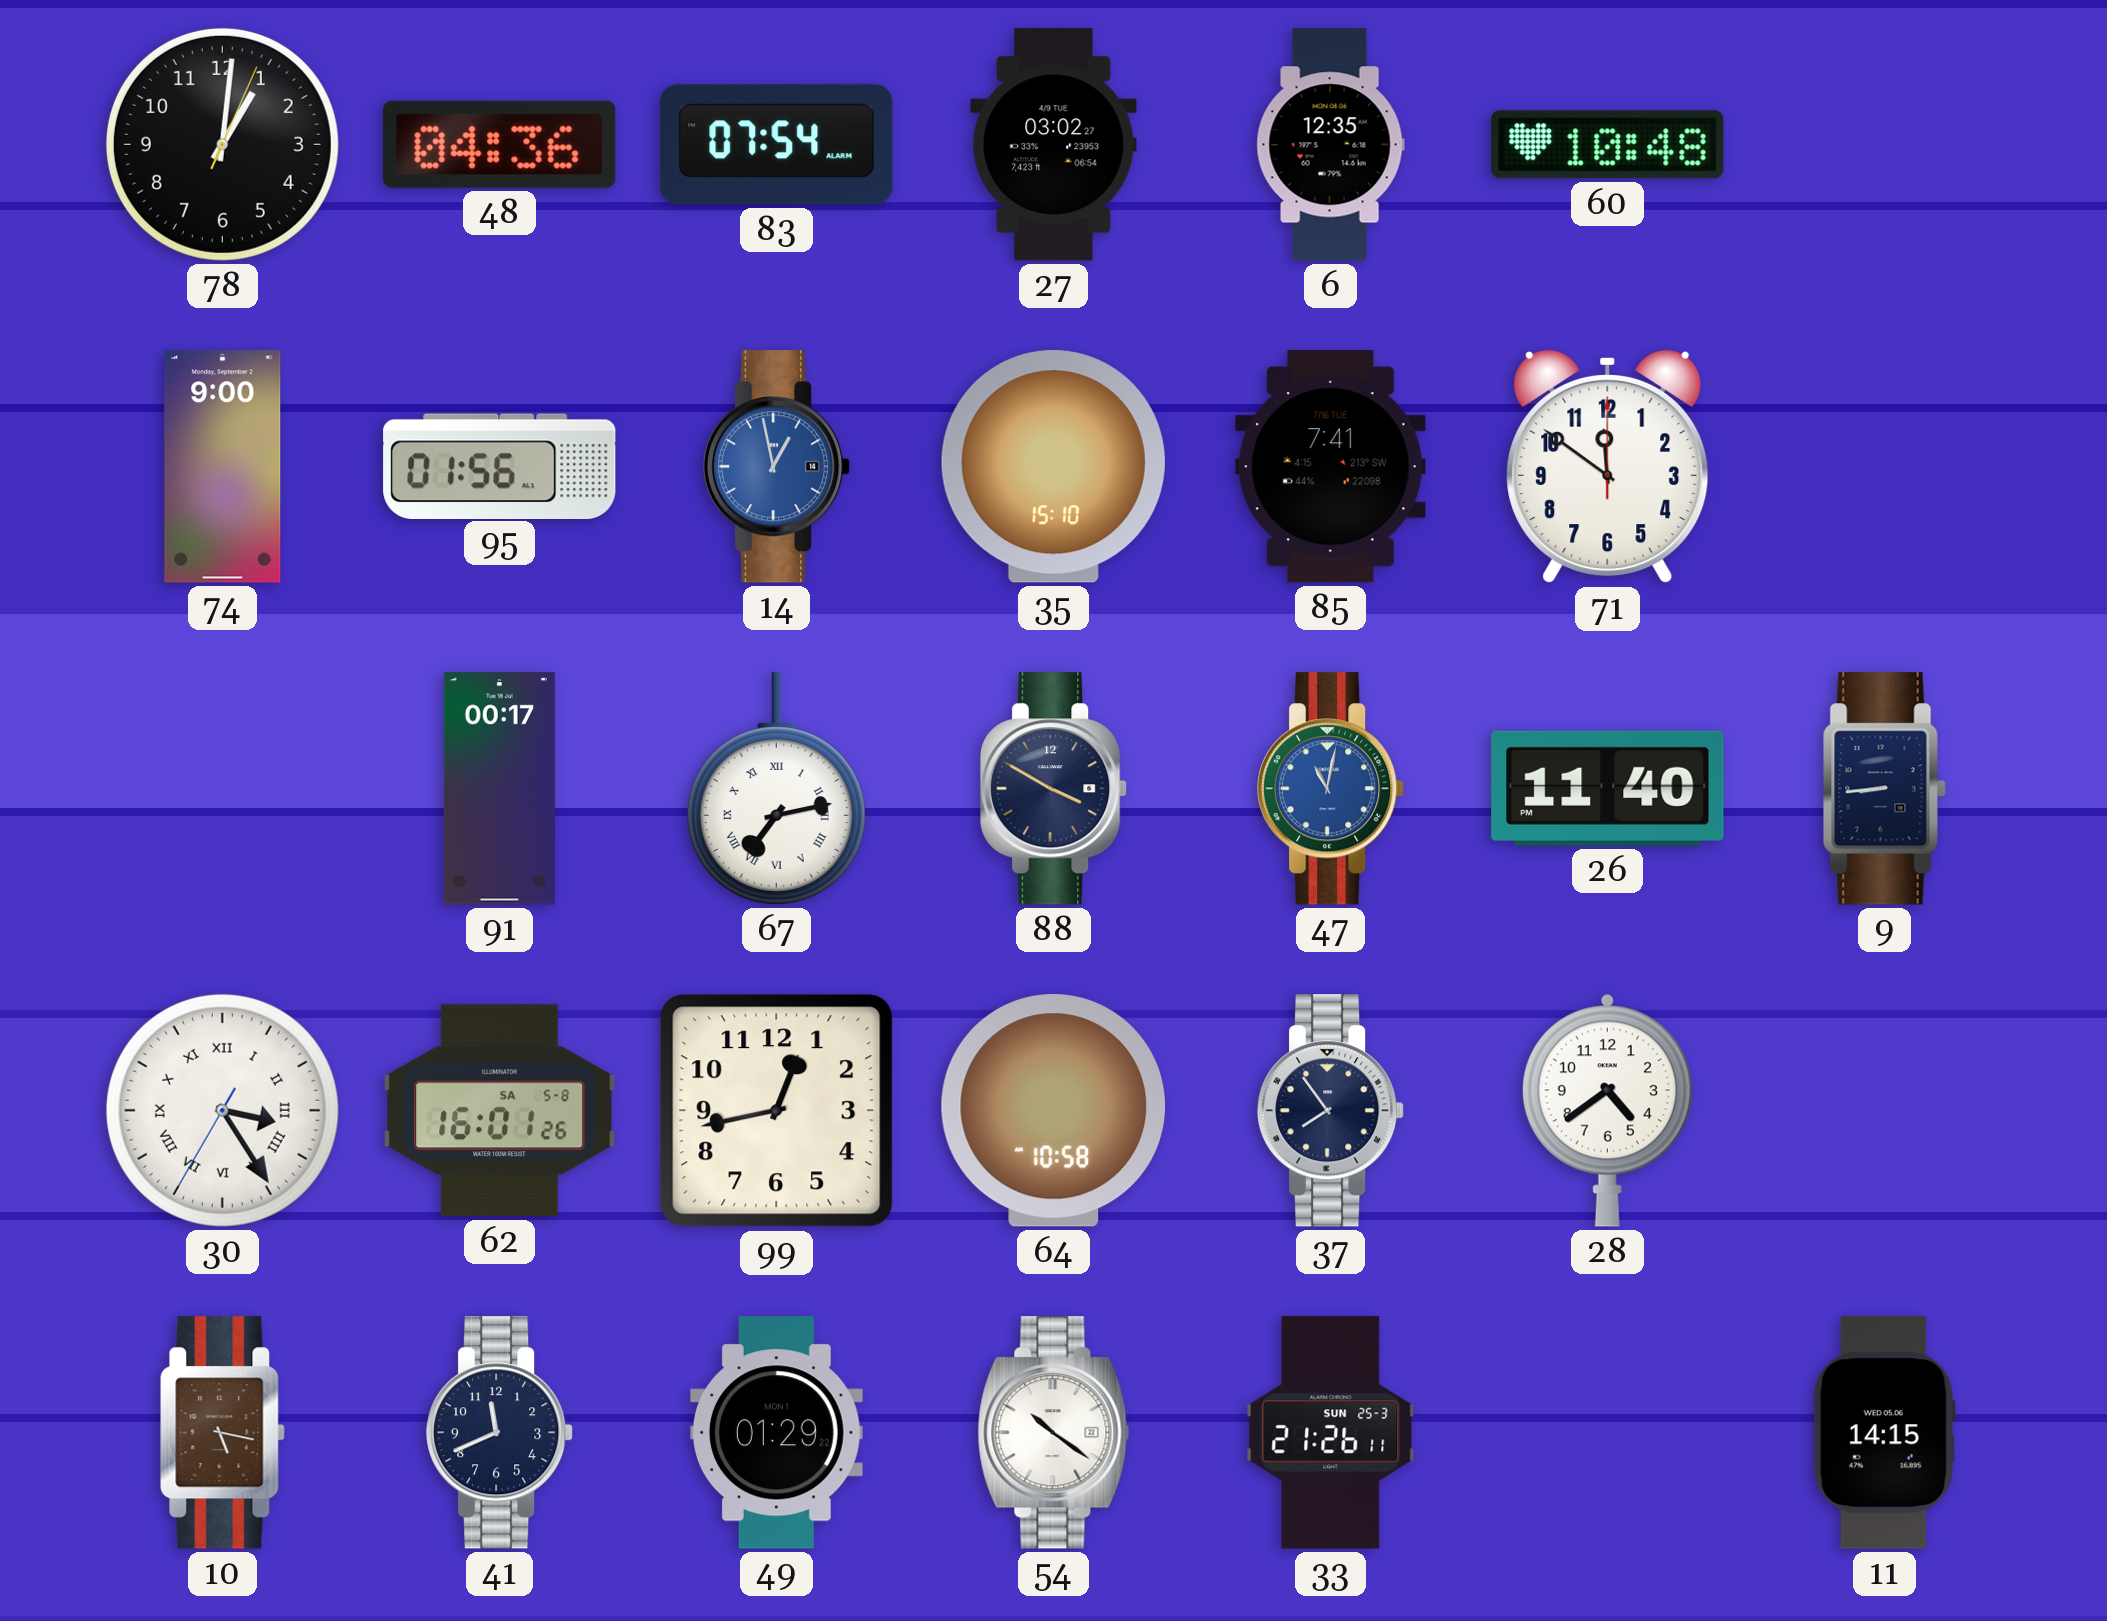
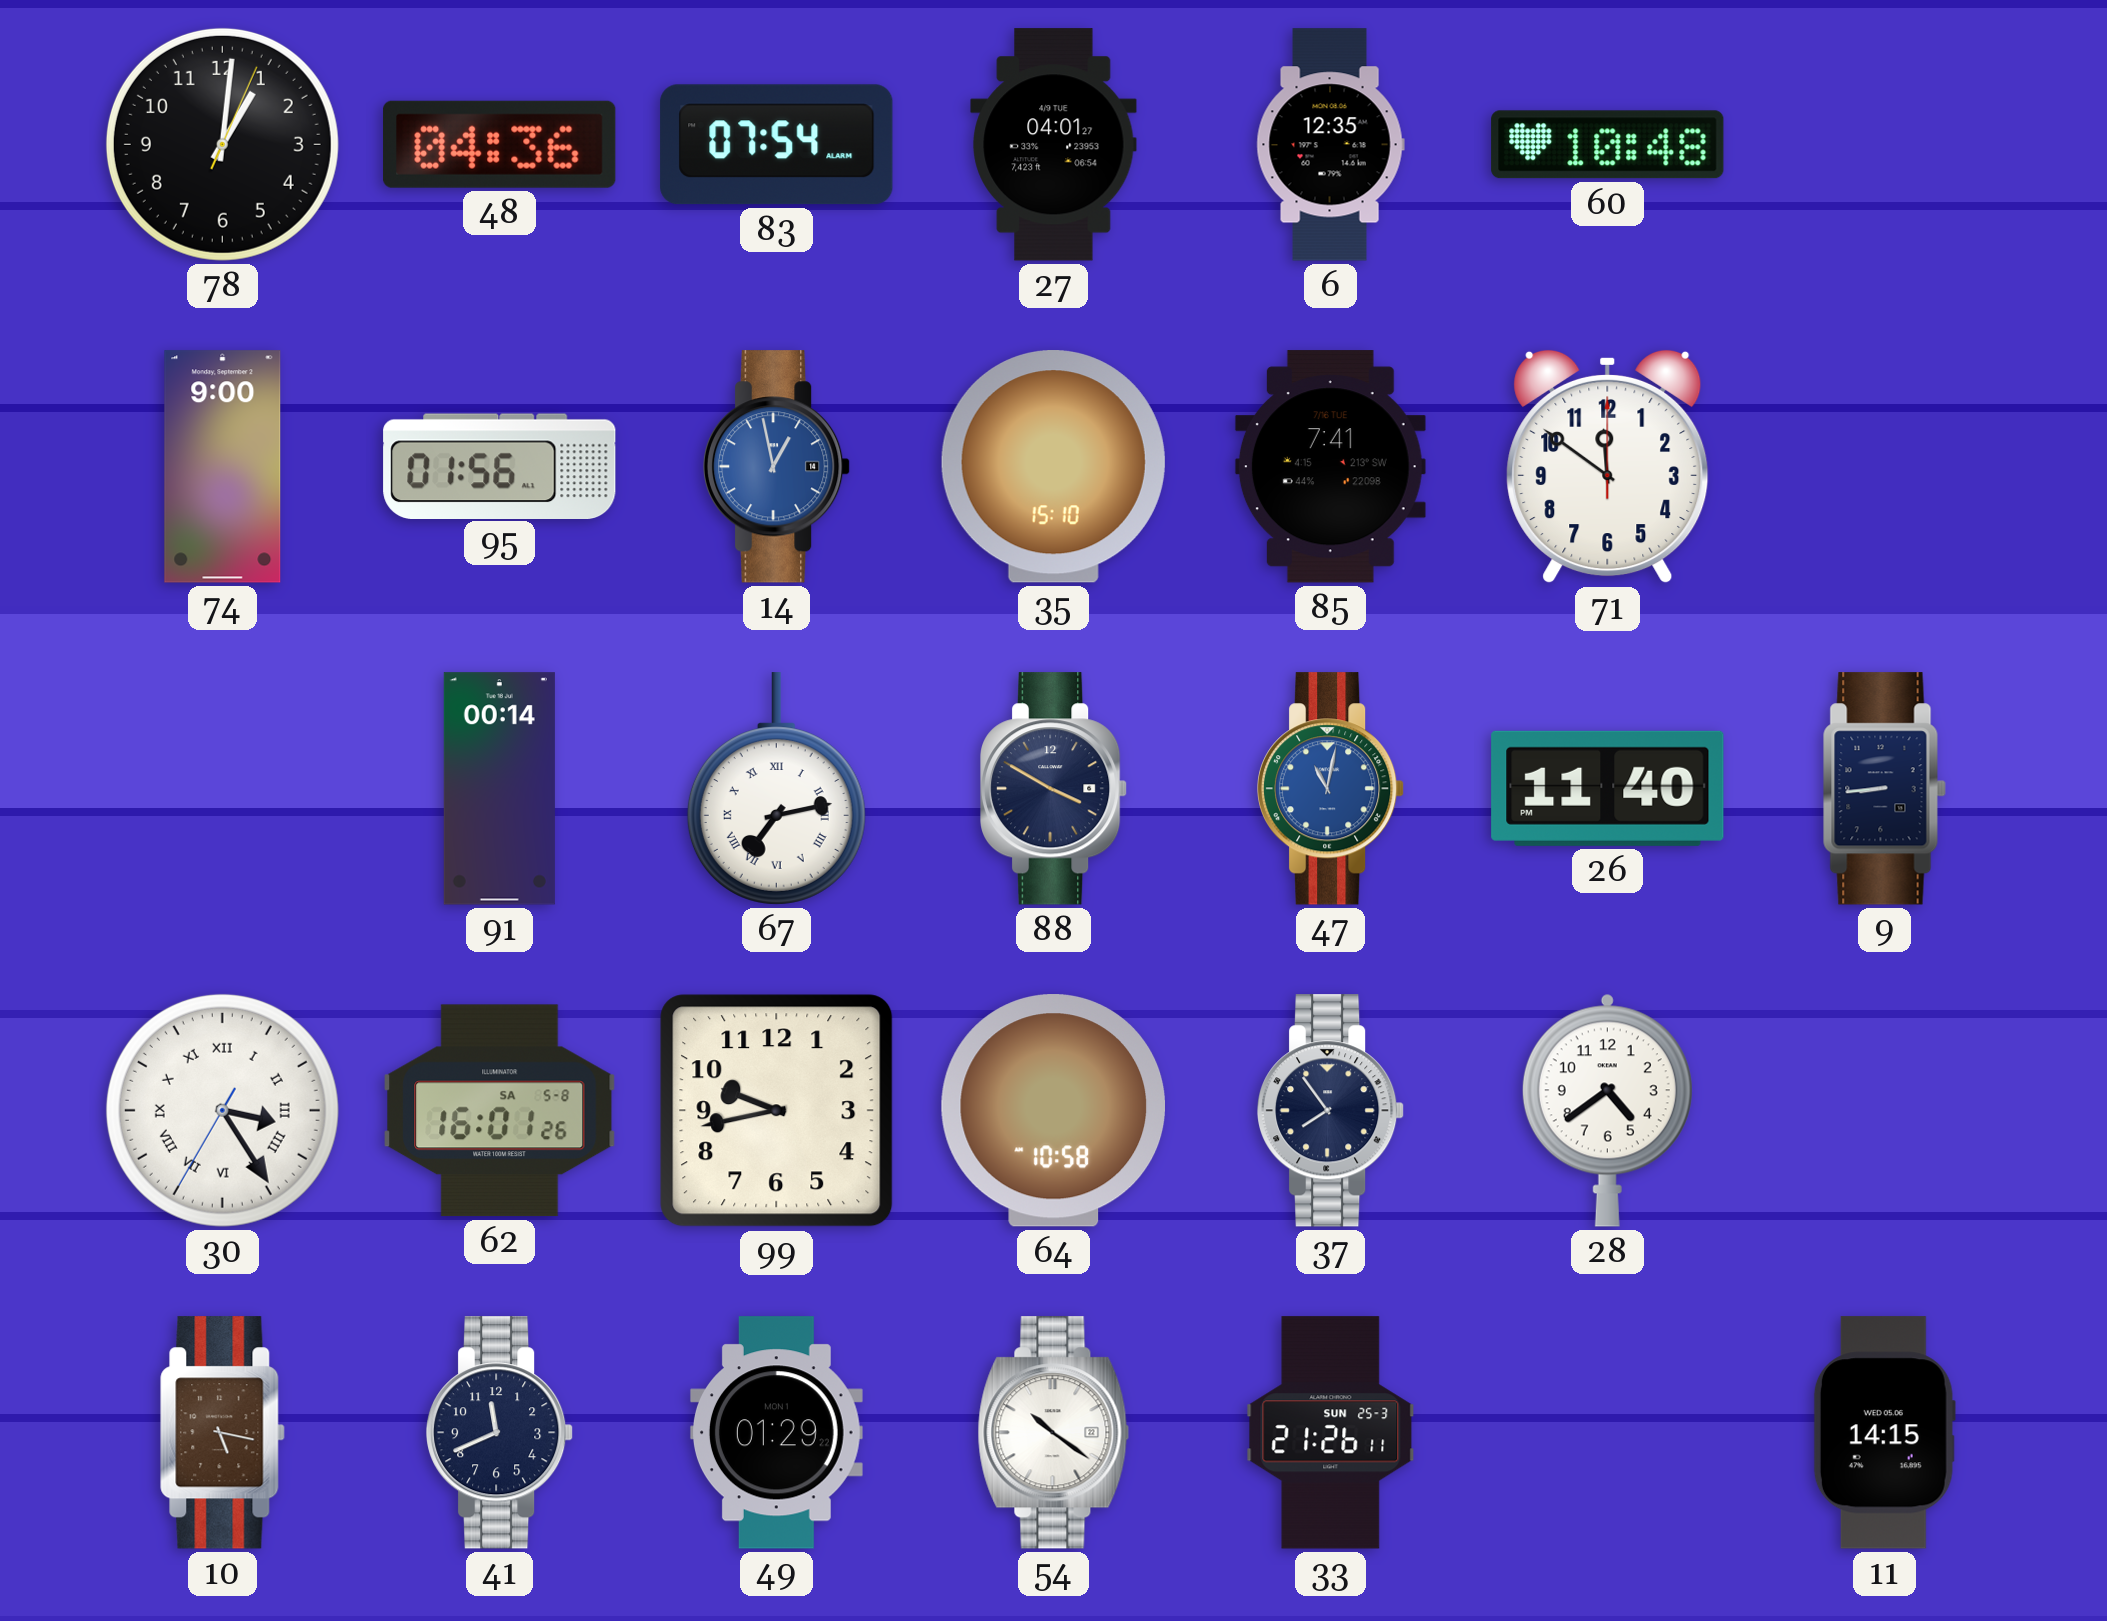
27: 03:02 -> 04:01
91: 00:17 -> 00:14
99: 12:43 -> 9:43
